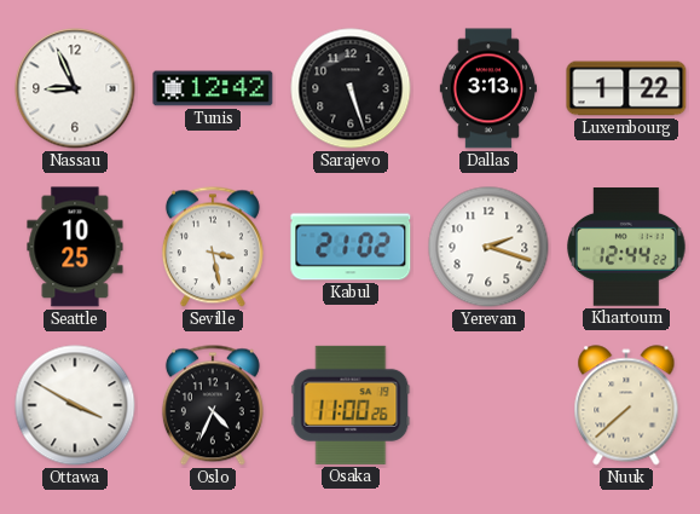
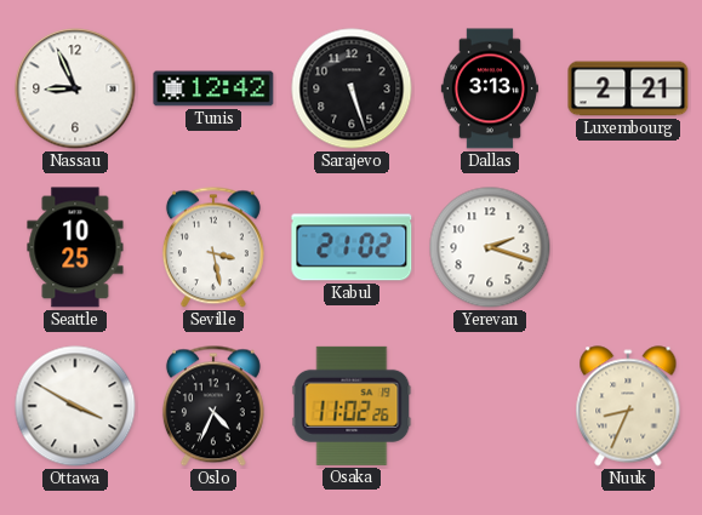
Luxembourg: 1:22 -> 2:21
Khartoum: 12:44 -> none
Osaka: 11:00 -> 11:02
Nuuk: 7:38 -> 8:34
